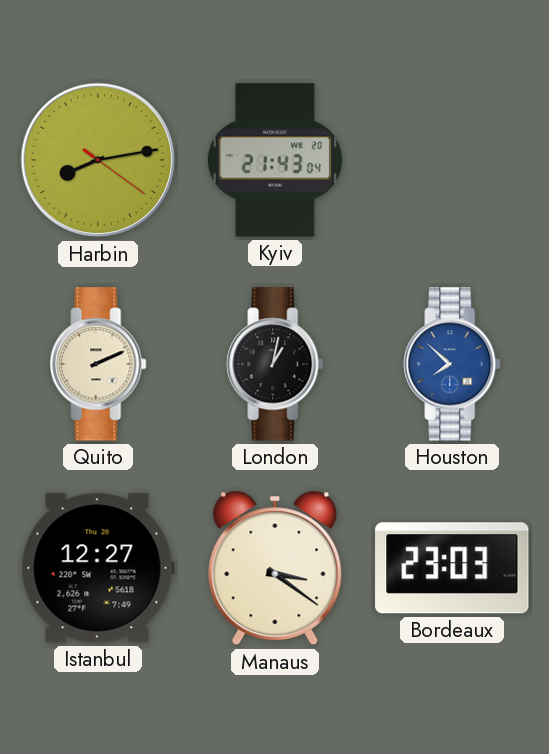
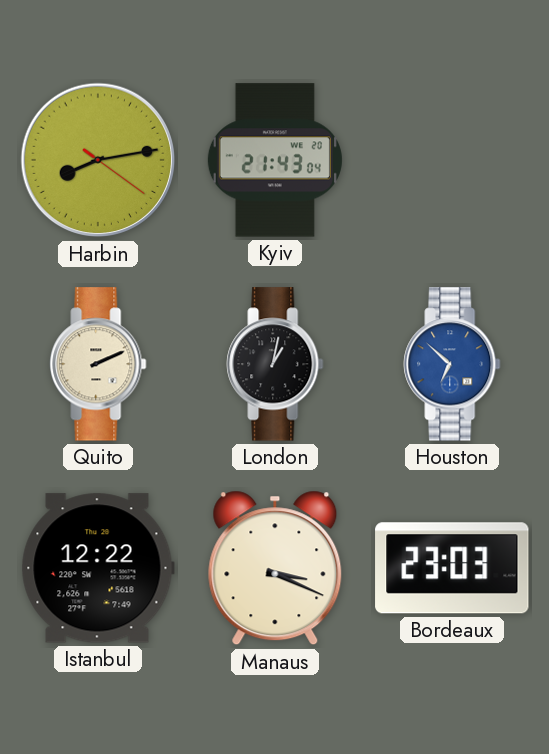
Houston: 7:52 -> 6:52
Istanbul: 12:27 -> 12:22
Manaus: 3:21 -> 3:19
